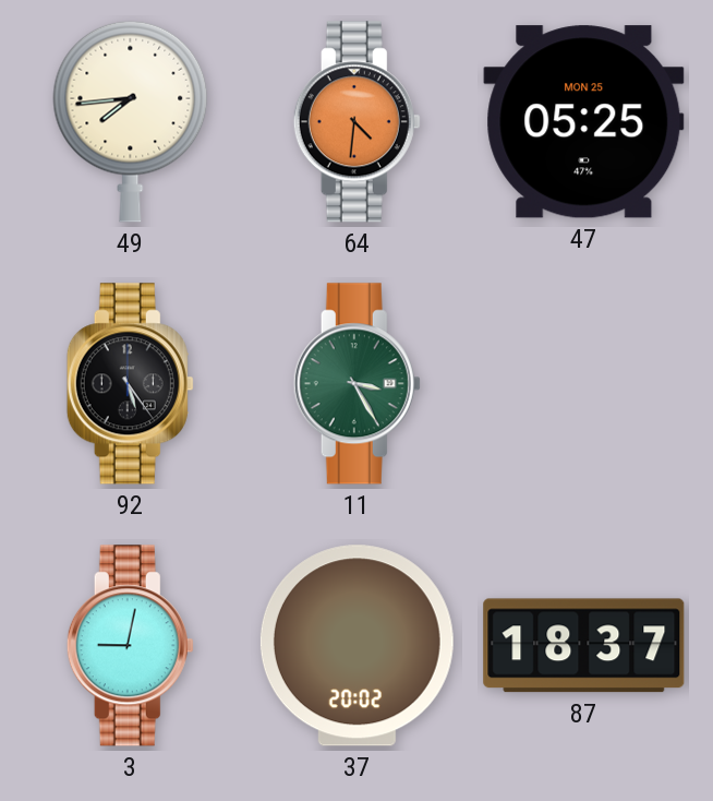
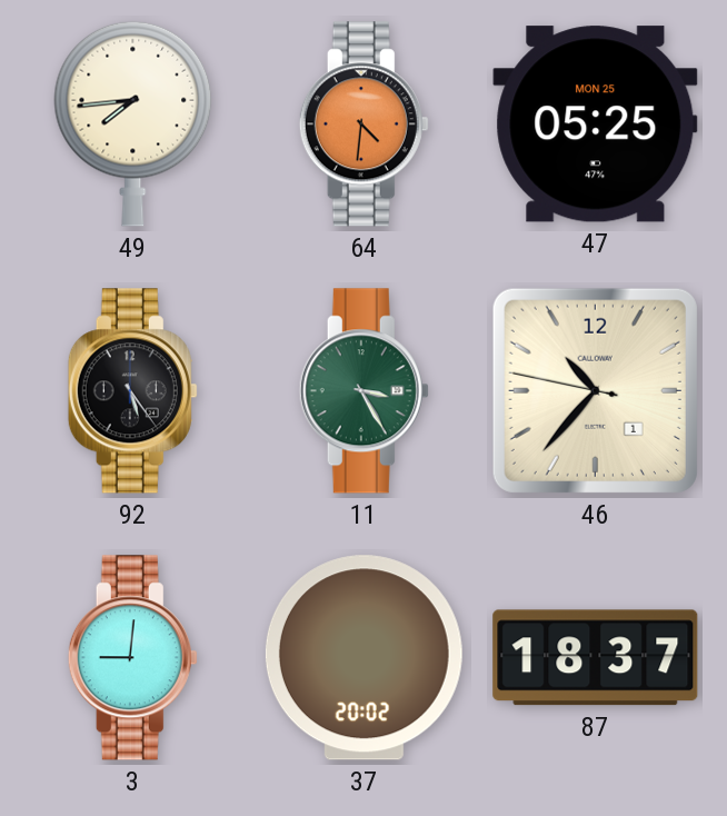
46: none -> 10:36
3: 9:02 -> 9:01
